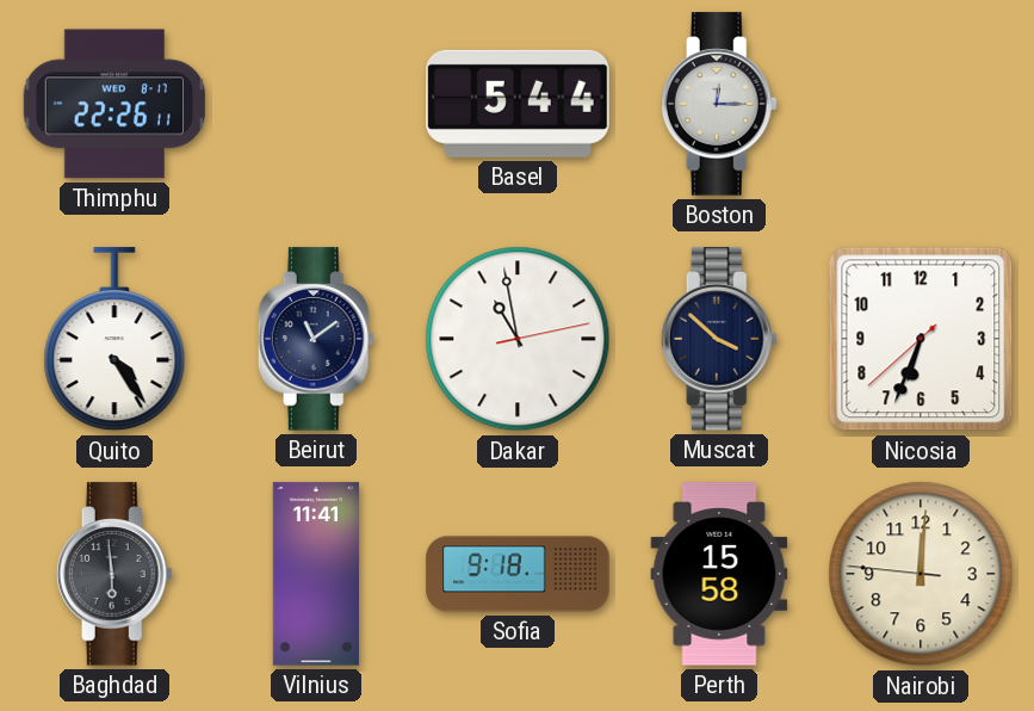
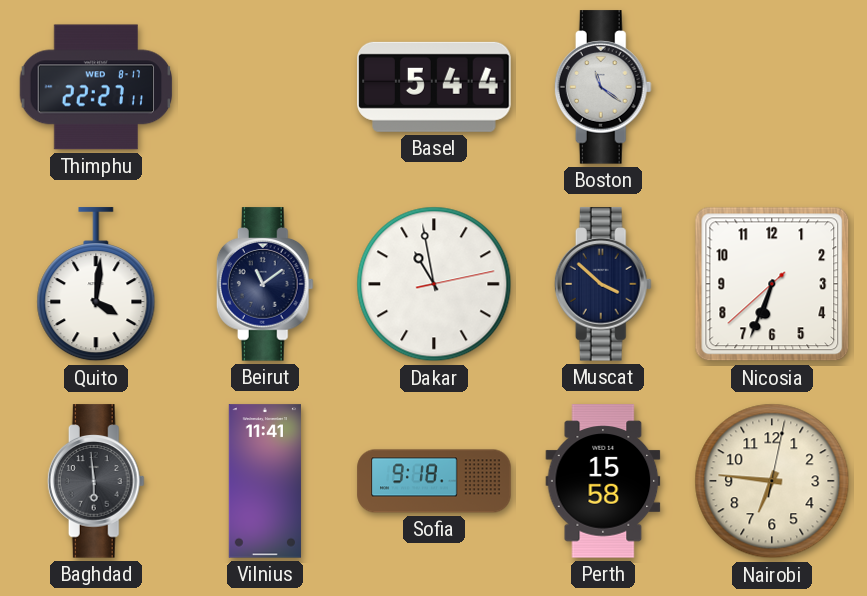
Thimphu: 22:26 -> 22:27
Boston: 12:15 -> 11:21
Quito: 4:24 -> 4:01
Nairobi: 12:00 -> 6:46
